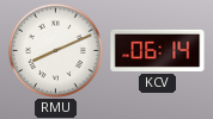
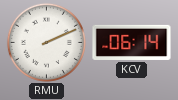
RMU: 8:11 -> 2:11
